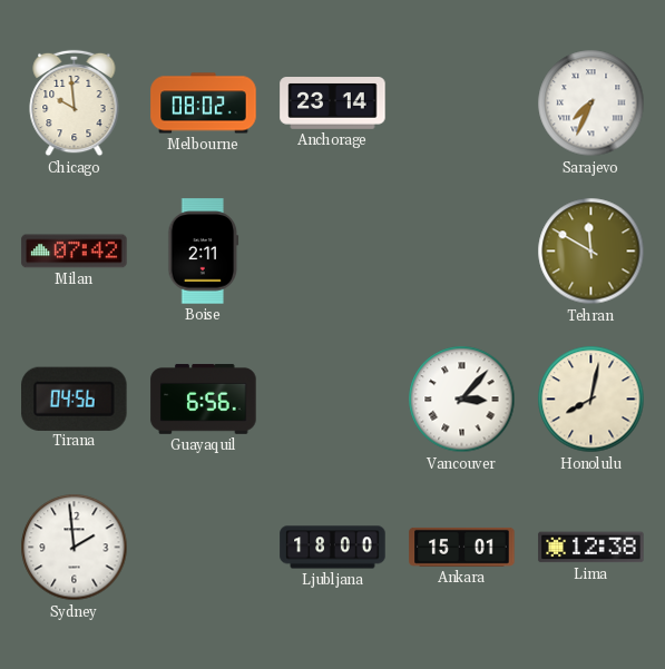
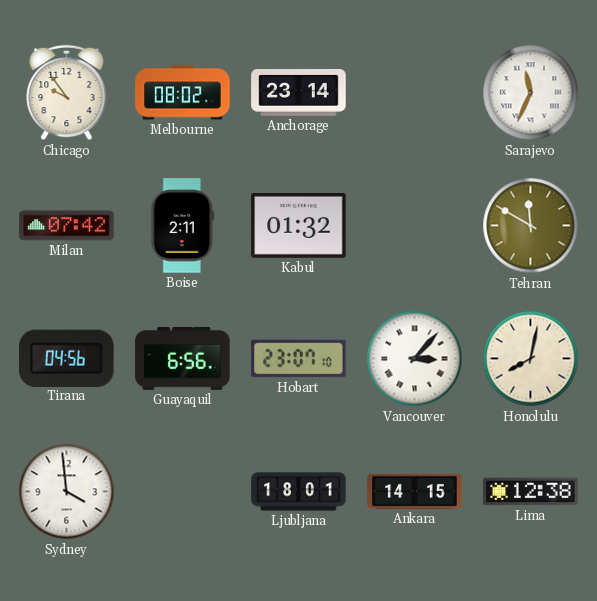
Chicago: 9:59 -> 9:54
Sarajevo: 7:34 -> 11:34
Kabul: none -> 01:32
Hobart: none -> 23:07
Sydney: 1:59 -> 3:59
Ljubljana: 18:00 -> 18:01
Ankara: 15:01 -> 14:15
